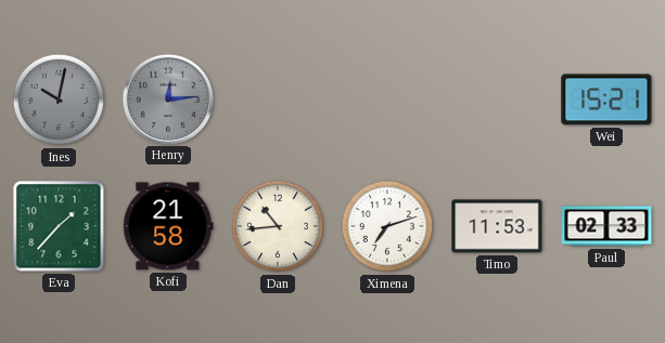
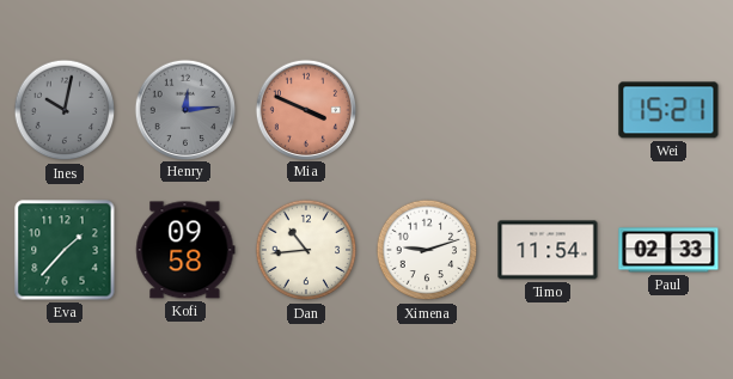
Mia: none -> 3:49
Kofi: 21:58 -> 09:58
Ximena: 7:12 -> 9:12
Timo: 11:53 -> 11:54
